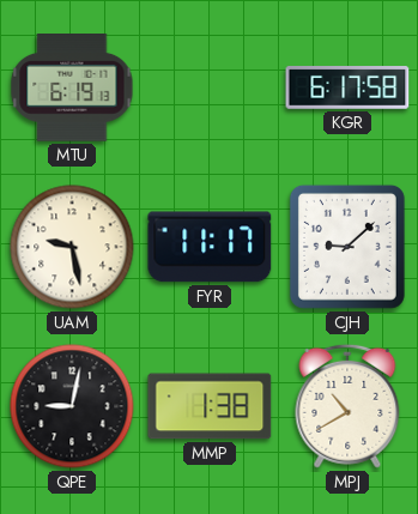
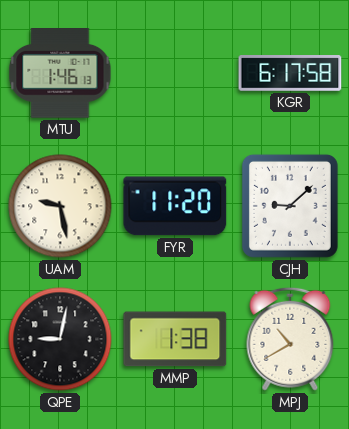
MTU: 6:19 -> 1:46
FYR: 11:17 -> 11:20
